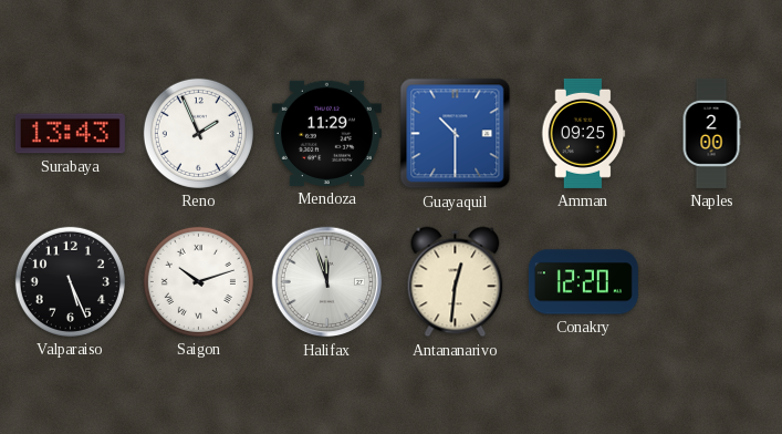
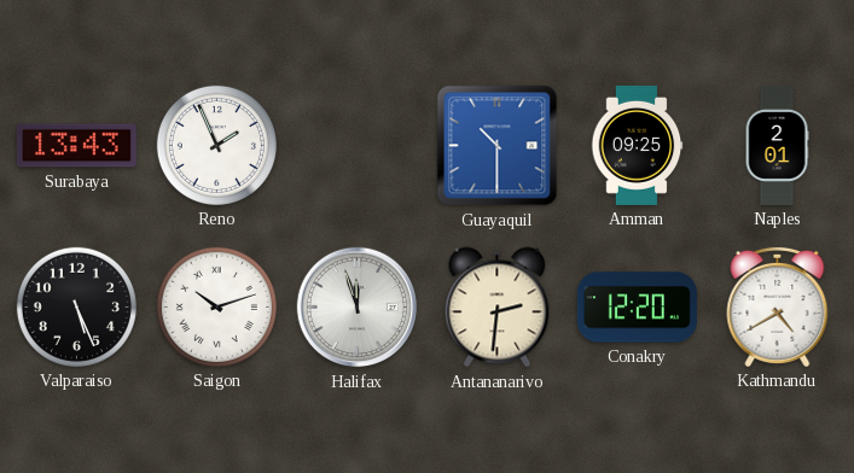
Mendoza: 11:29 -> none
Naples: 2:00 -> 2:01
Antananarivo: 12:31 -> 2:31
Kathmandu: none -> 4:40
